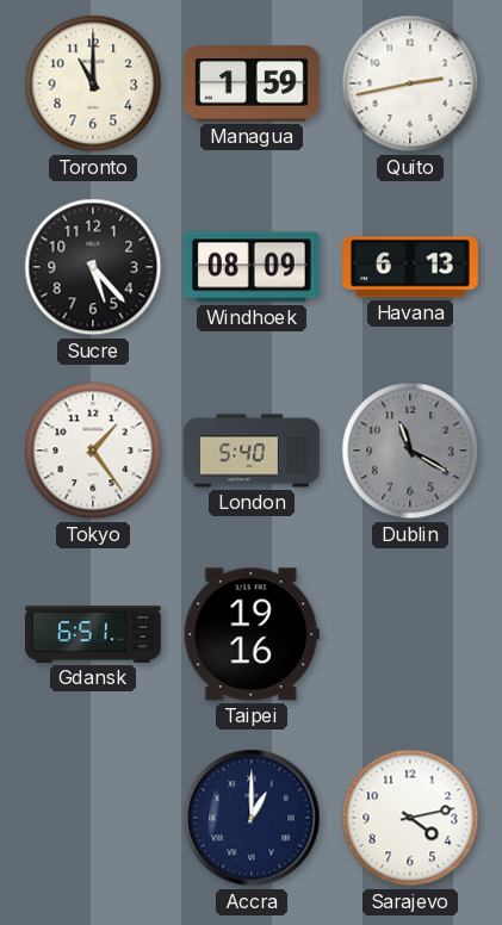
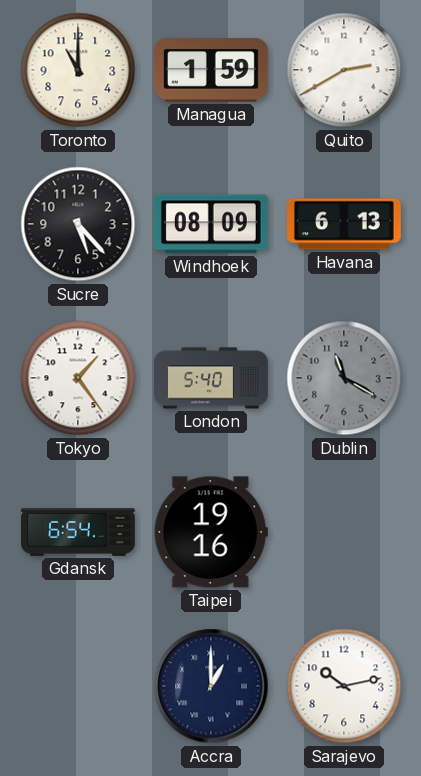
Quito: 2:43 -> 2:40
Gdansk: 6:51 -> 6:54
Sarajevo: 4:13 -> 10:13
